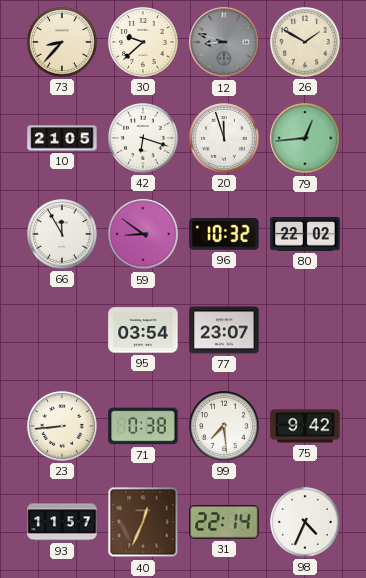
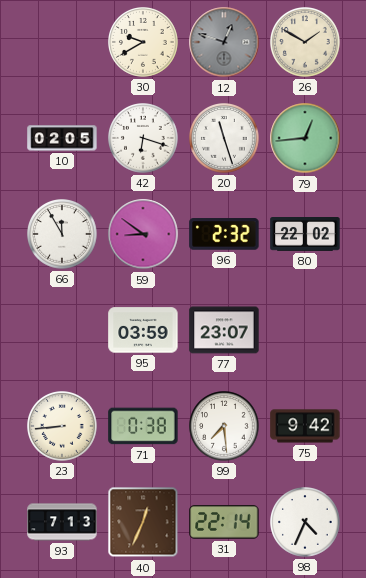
73: 8:37 -> none
30: 9:38 -> 9:40
12: 8:48 -> 12:48
10: 21:05 -> 02:05
20: 11:57 -> 11:27
96: 10:32 -> 2:32
95: 03:54 -> 03:59
93: 11:57 -> 7:13
